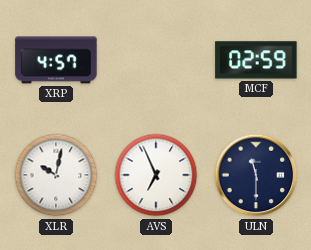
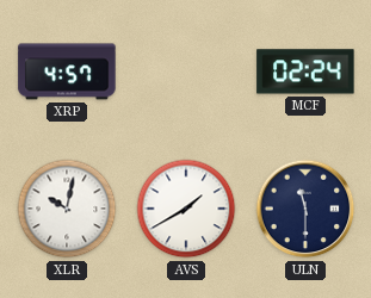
MCF: 02:59 -> 02:24
AVS: 6:56 -> 1:40
